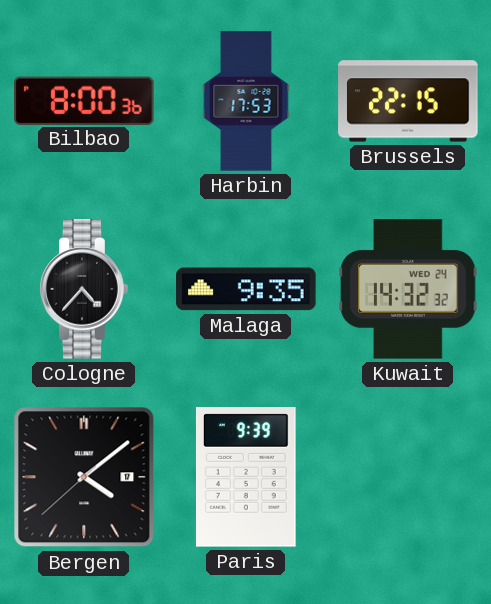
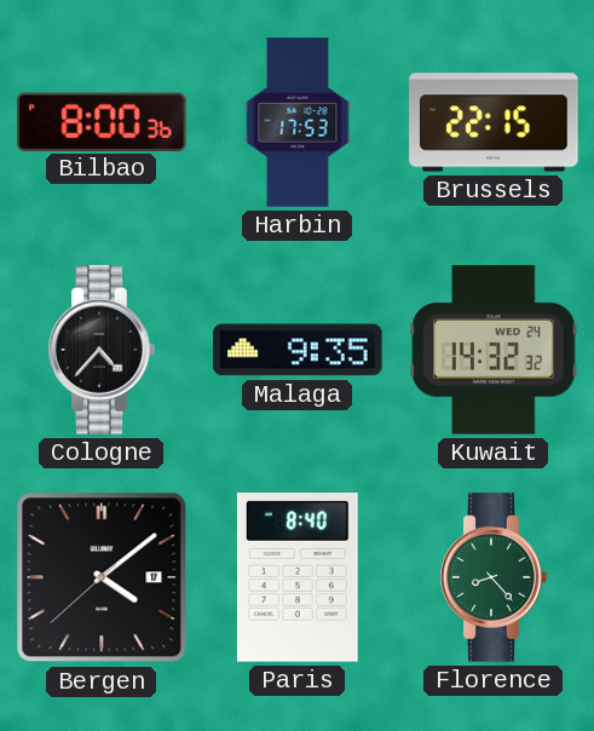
Paris: 9:39 -> 8:40
Florence: none -> 8:23
